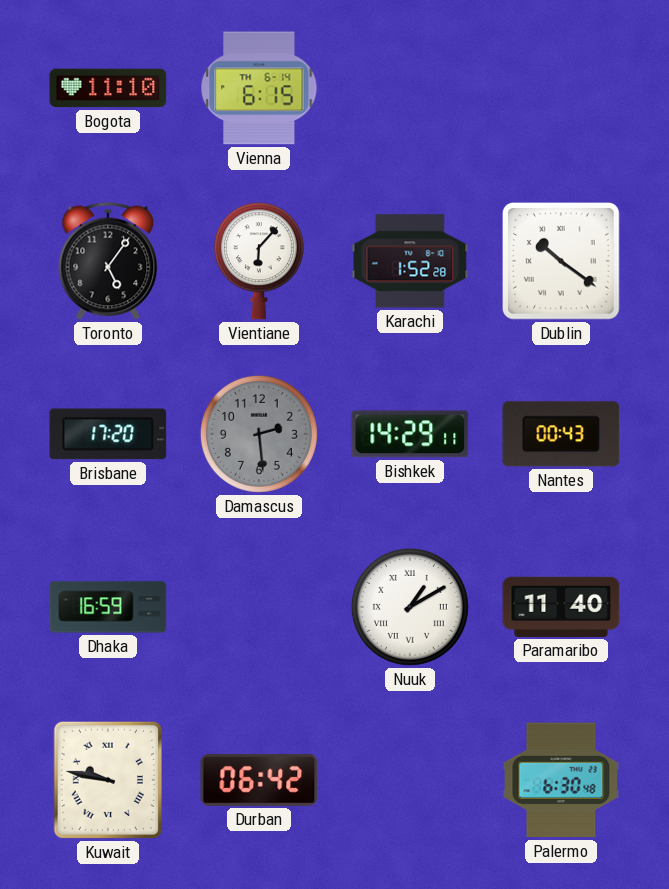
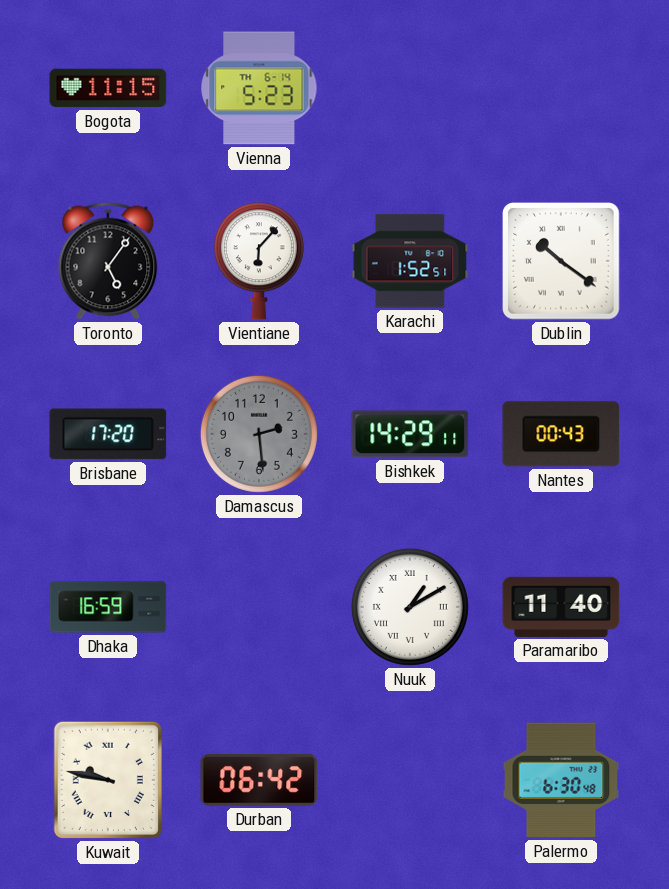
Bogota: 11:10 -> 11:15
Vienna: 6:15 -> 5:23
Karachi: 1:52:28 -> 1:52:51
